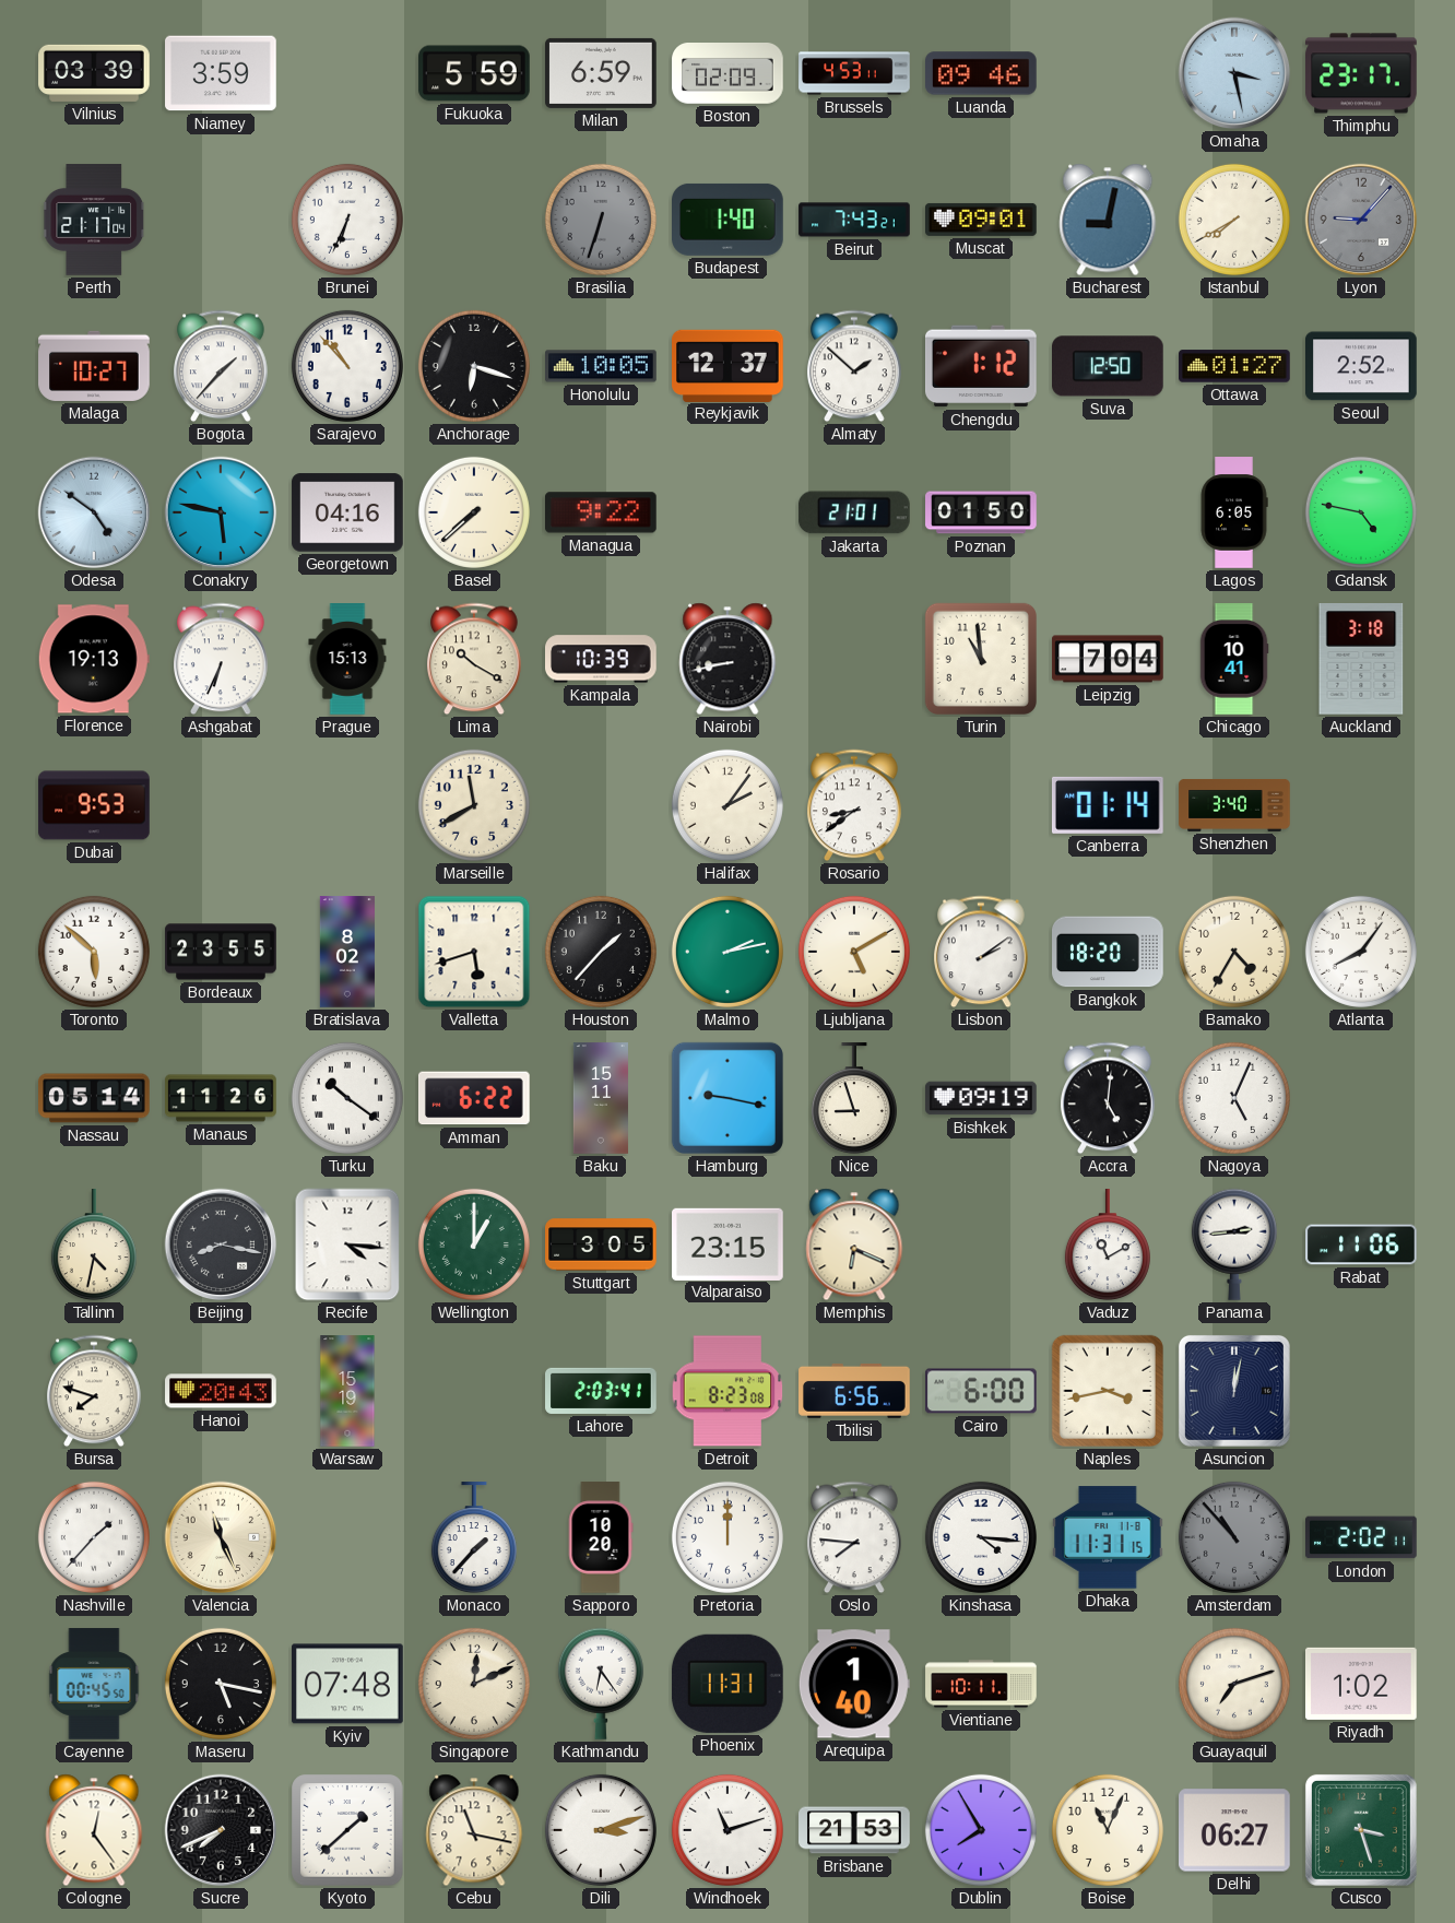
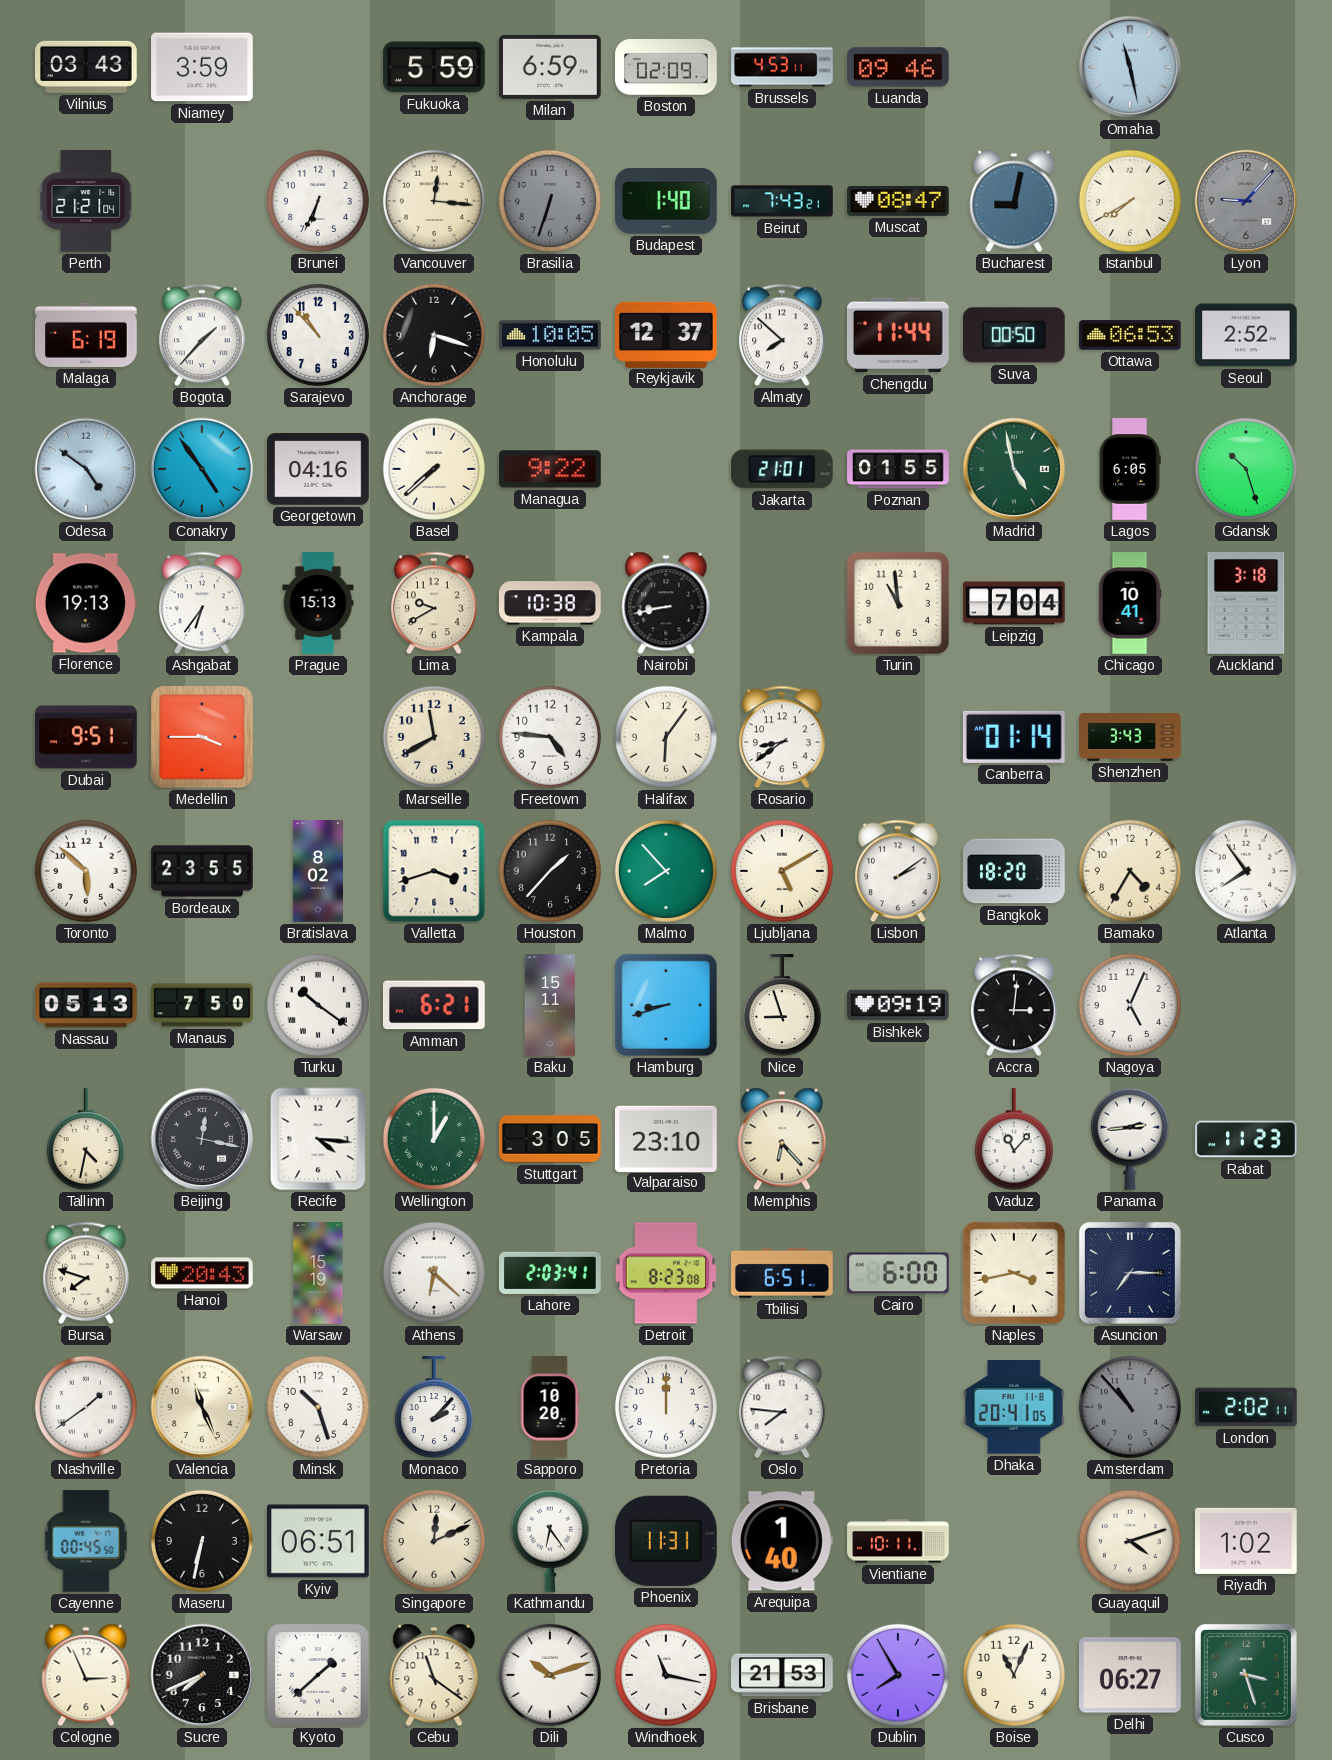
Vilnius: 03:39 -> 03:43
Omaha: 3:28 -> 11:28
Thimphu: 23:17 -> none
Perth: 21:17 -> 21:21
Vancouver: none -> 12:16
Muscat: 09:01 -> 08:47
Malaga: 10:27 -> 6:19
Almaty: 1:52 -> 7:52
Chengdu: 1:12 -> 11:44
Suva: 12:50 -> 00:50
Ottawa: 01:27 -> 06:53
Conakry: 5:47 -> 4:54
Poznan: 01:50 -> 01:55
Madrid: none -> 4:58
Gdansk: 4:47 -> 10:27
Ashgabat: 6:34 -> 6:36
Lima: 10:20 -> 9:40
Kampala: 10:39 -> 10:38
Dubai: 9:53 -> 9:51
Medellin: none -> 3:45
Freetown: none -> 4:46
Halifax: 2:06 -> 6:06
Shenzhen: 3:40 -> 3:43
Valletta: 5:42 -> 3:42
Malmo: 2:13 -> 7:53
Atlanta: 8:06 -> 7:54
Nassau: 05:14 -> 05:13
Manaus: 11:26 -> 7:50
Amman: 6:22 -> 6:21
Hamburg: 9:17 -> 8:42
Accra: 5:01 -> 3:01
Beijing: 8:17 -> 12:17
Valparaiso: 23:15 -> 23:10
Memphis: 6:19 -> 6:23
Vaduz: 11:10 -> 11:07
Rabat: 11:06 -> 11:23
Athens: none -> 6:22
Tbilisi: 6:56 -> 6:51
Asuncion: 12:02 -> 7:15
Nashville: 1:37 -> 1:39
Minsk: none -> 10:27
Monaco: 1:37 -> 2:07
Kinshasa: 4:16 -> none
Dhaka: 11:31 -> 20:41
Maseru: 5:17 -> 6:32
Kyiv: 07:48 -> 06:51
Guayaquil: 7:12 -> 4:12
Cologne: 12:24 -> 2:56
Cebu: 11:17 -> 11:21
Dili: 3:12 -> 10:12
Windhoek: 11:12 -> 11:17
